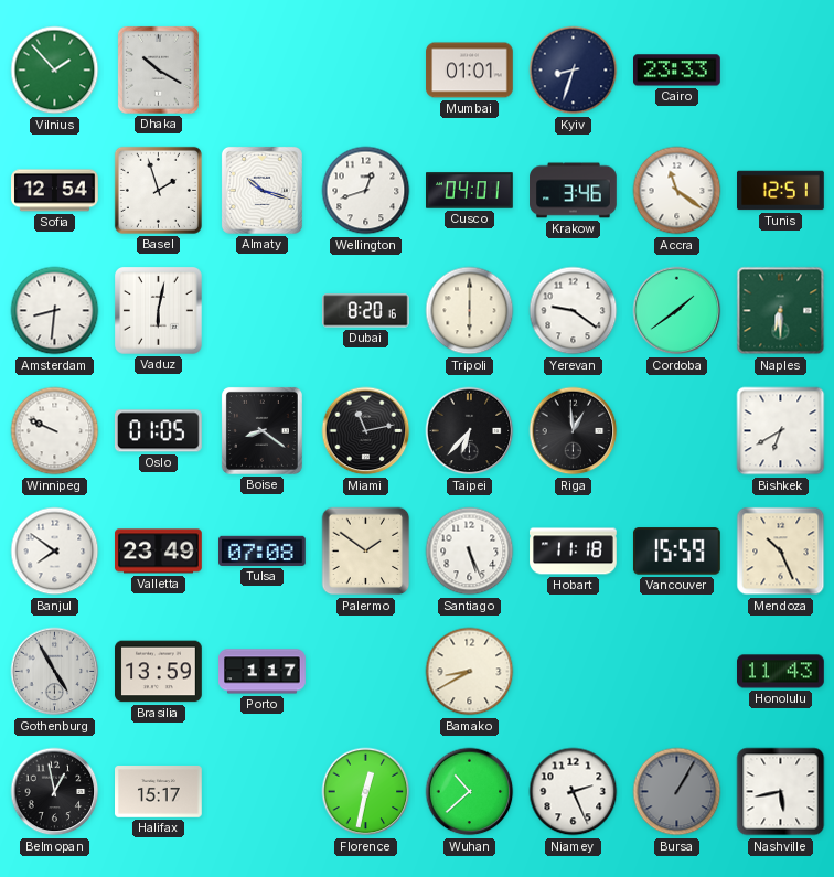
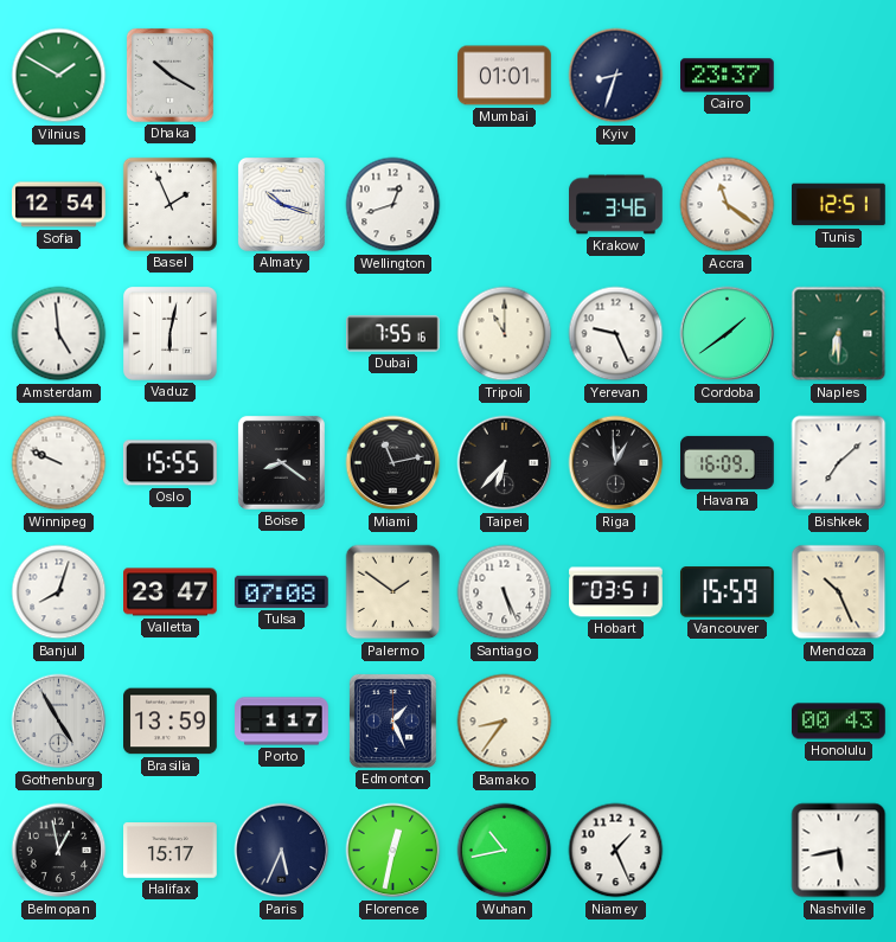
Vilnius: 1:53 -> 1:50
Cairo: 23:33 -> 23:37
Basel: 1:57 -> 1:56
Cusco: 04:01 -> none
Amsterdam: 8:31 -> 4:59
Dubai: 8:20 -> 7:55
Tripoli: 6:00 -> 11:00
Yerevan: 9:21 -> 9:26
Oslo: 01:05 -> 15:55
Havana: none -> 16:09
Bishkek: 6:40 -> 7:08
Banjul: 7:51 -> 8:03
Valletta: 23:49 -> 23:47
Hobart: 11:18 -> 03:51
Edmonton: none -> 1:26
Bamako: 8:40 -> 8:36
Honolulu: 11:43 -> 00:43
Paris: none -> 5:34
Wuhan: 10:38 -> 10:43
Niamey: 2:26 -> 1:26
Bursa: 1:05 -> none
